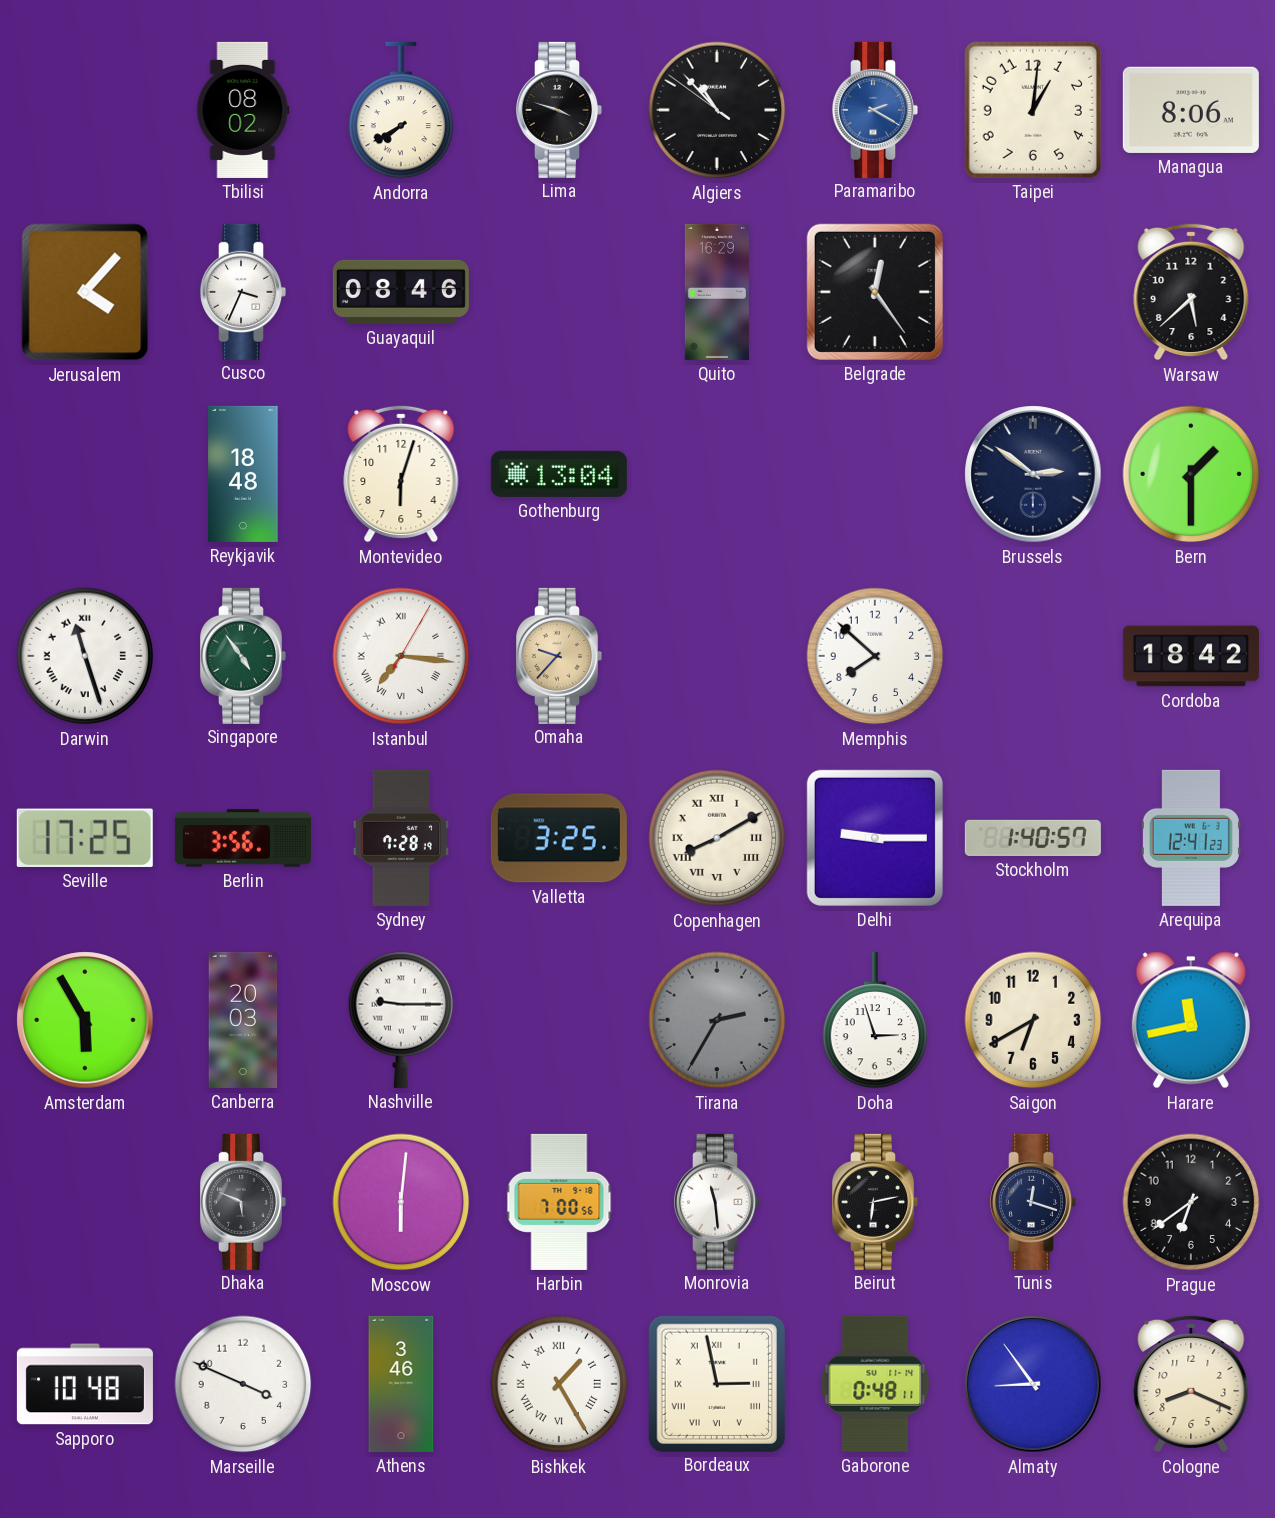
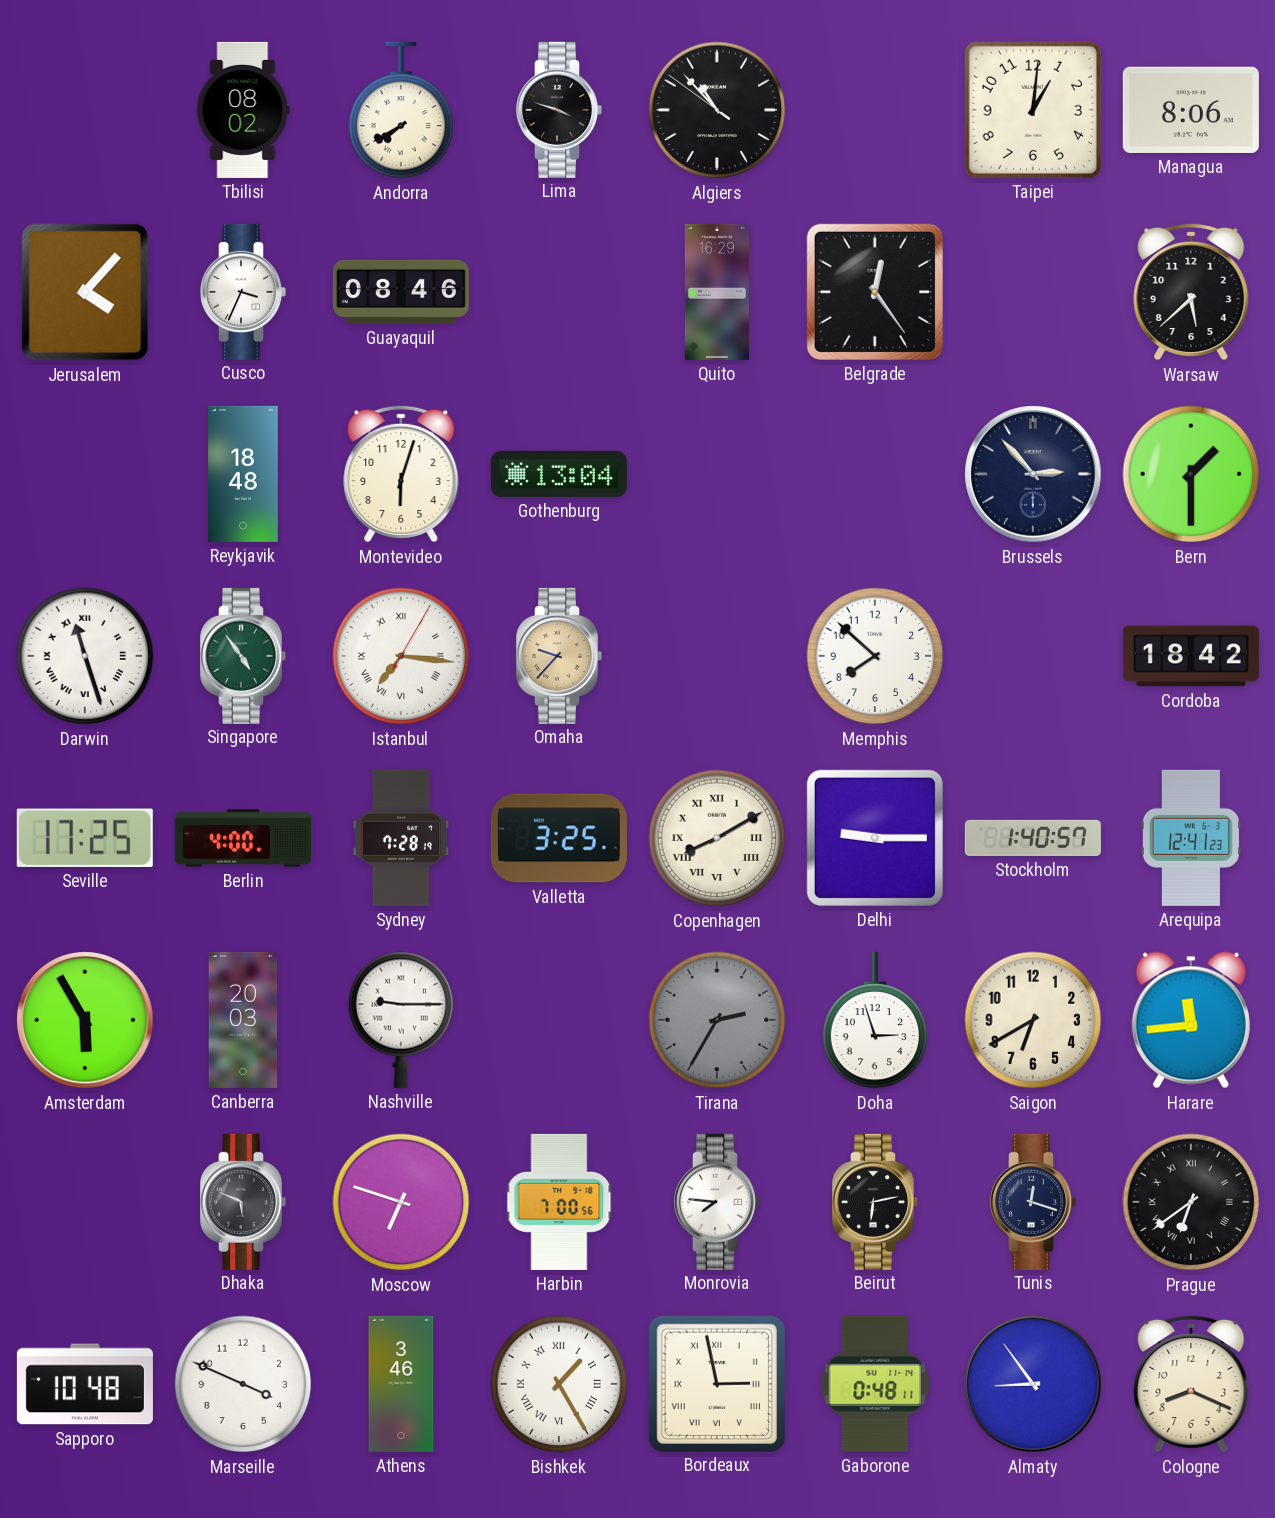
Paramaribo: 2:20 -> none
Brussels: 2:51 -> 2:53
Berlin: 3:56 -> 4:00
Harare: 11:43 -> 11:44
Moscow: 6:01 -> 6:48
Monrovia: 11:29 -> 7:46
Prague numerals: Arabic -> Roman
